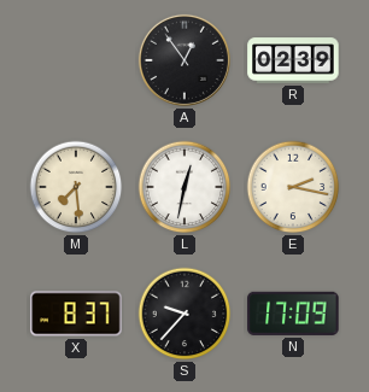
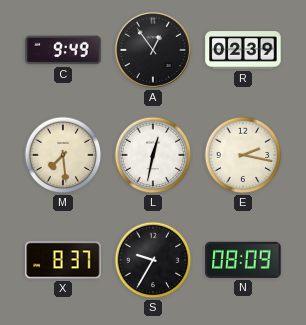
C: none -> 9:49
S: 9:37 -> 9:35
N: 17:09 -> 08:09
